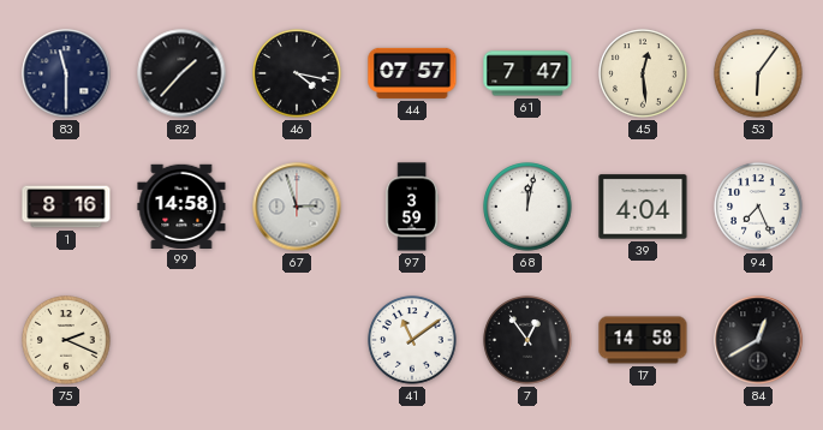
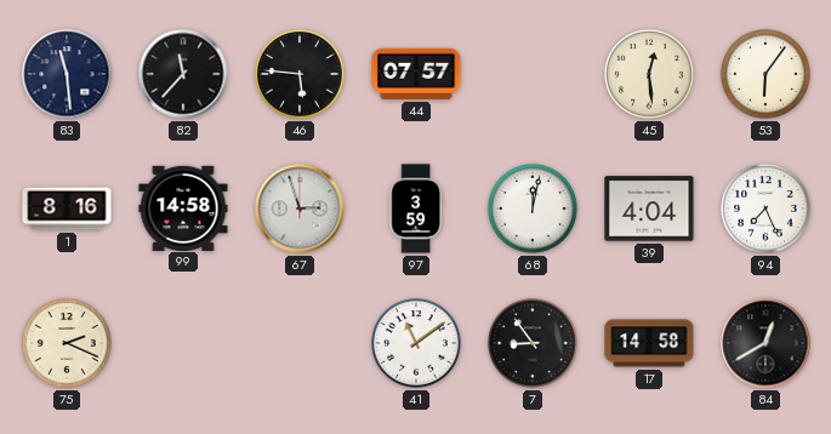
83: 11:30 -> 11:29
82: 1:37 -> 11:37
46: 4:17 -> 5:46
61: 7:47 -> none
7: 12:54 -> 8:54
